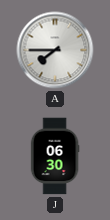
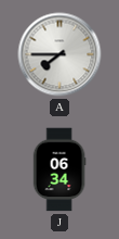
J: 06:30 -> 06:34
